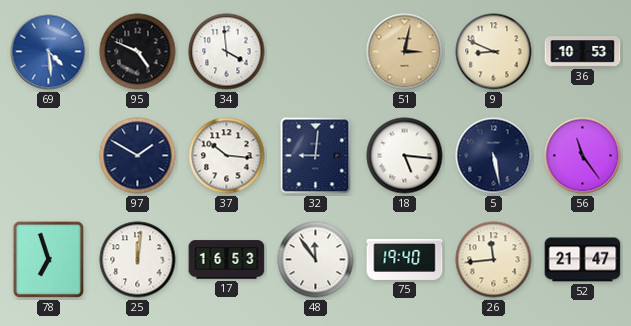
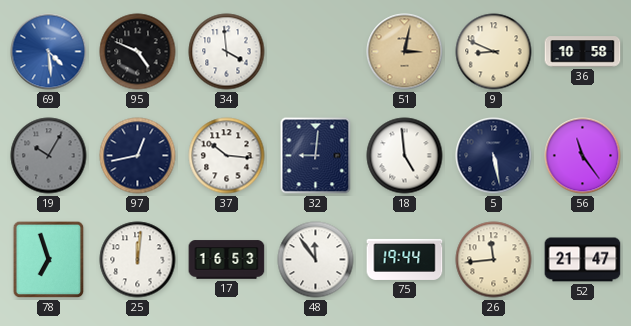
36: 10:53 -> 10:58
19: none -> 10:05
97: 1:50 -> 12:43
18: 5:16 -> 4:59
75: 19:40 -> 19:44
